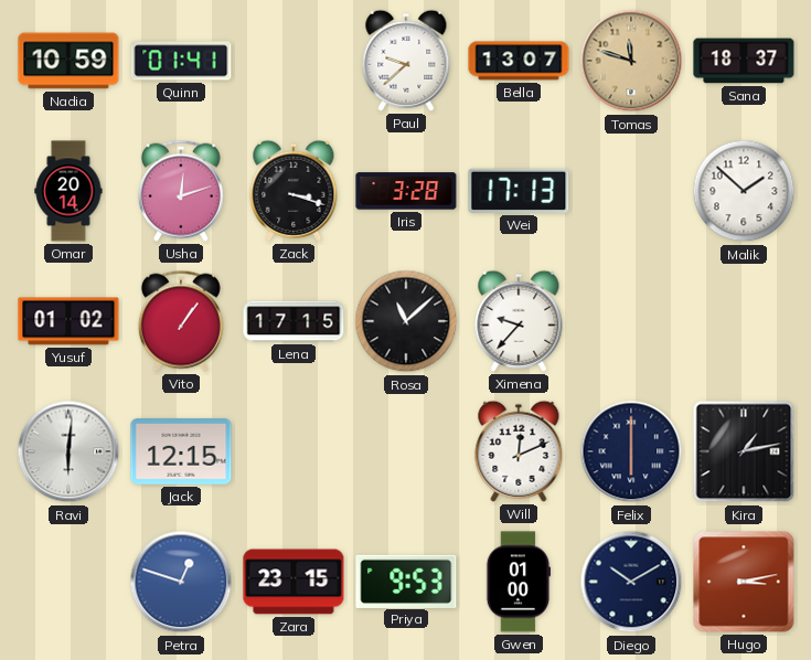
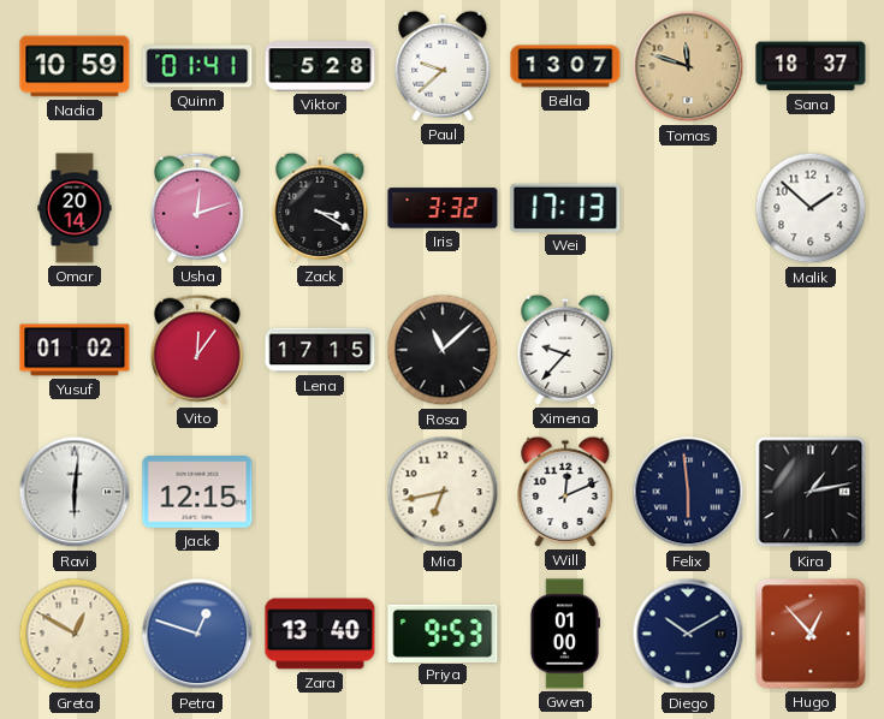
Viktor: none -> 5:28
Zack: 3:18 -> 3:20
Iris: 3:28 -> 3:32
Vito: 1:06 -> 12:06
Mia: none -> 6:43
Felix: 6:00 -> 5:59
Greta: none -> 12:50
Zara: 23:15 -> 13:40
Hugo: 3:13 -> 12:53
